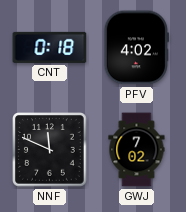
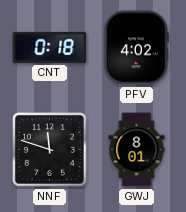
NNF: 11:49 -> 11:48
GWJ: 7:02 -> 8:01
